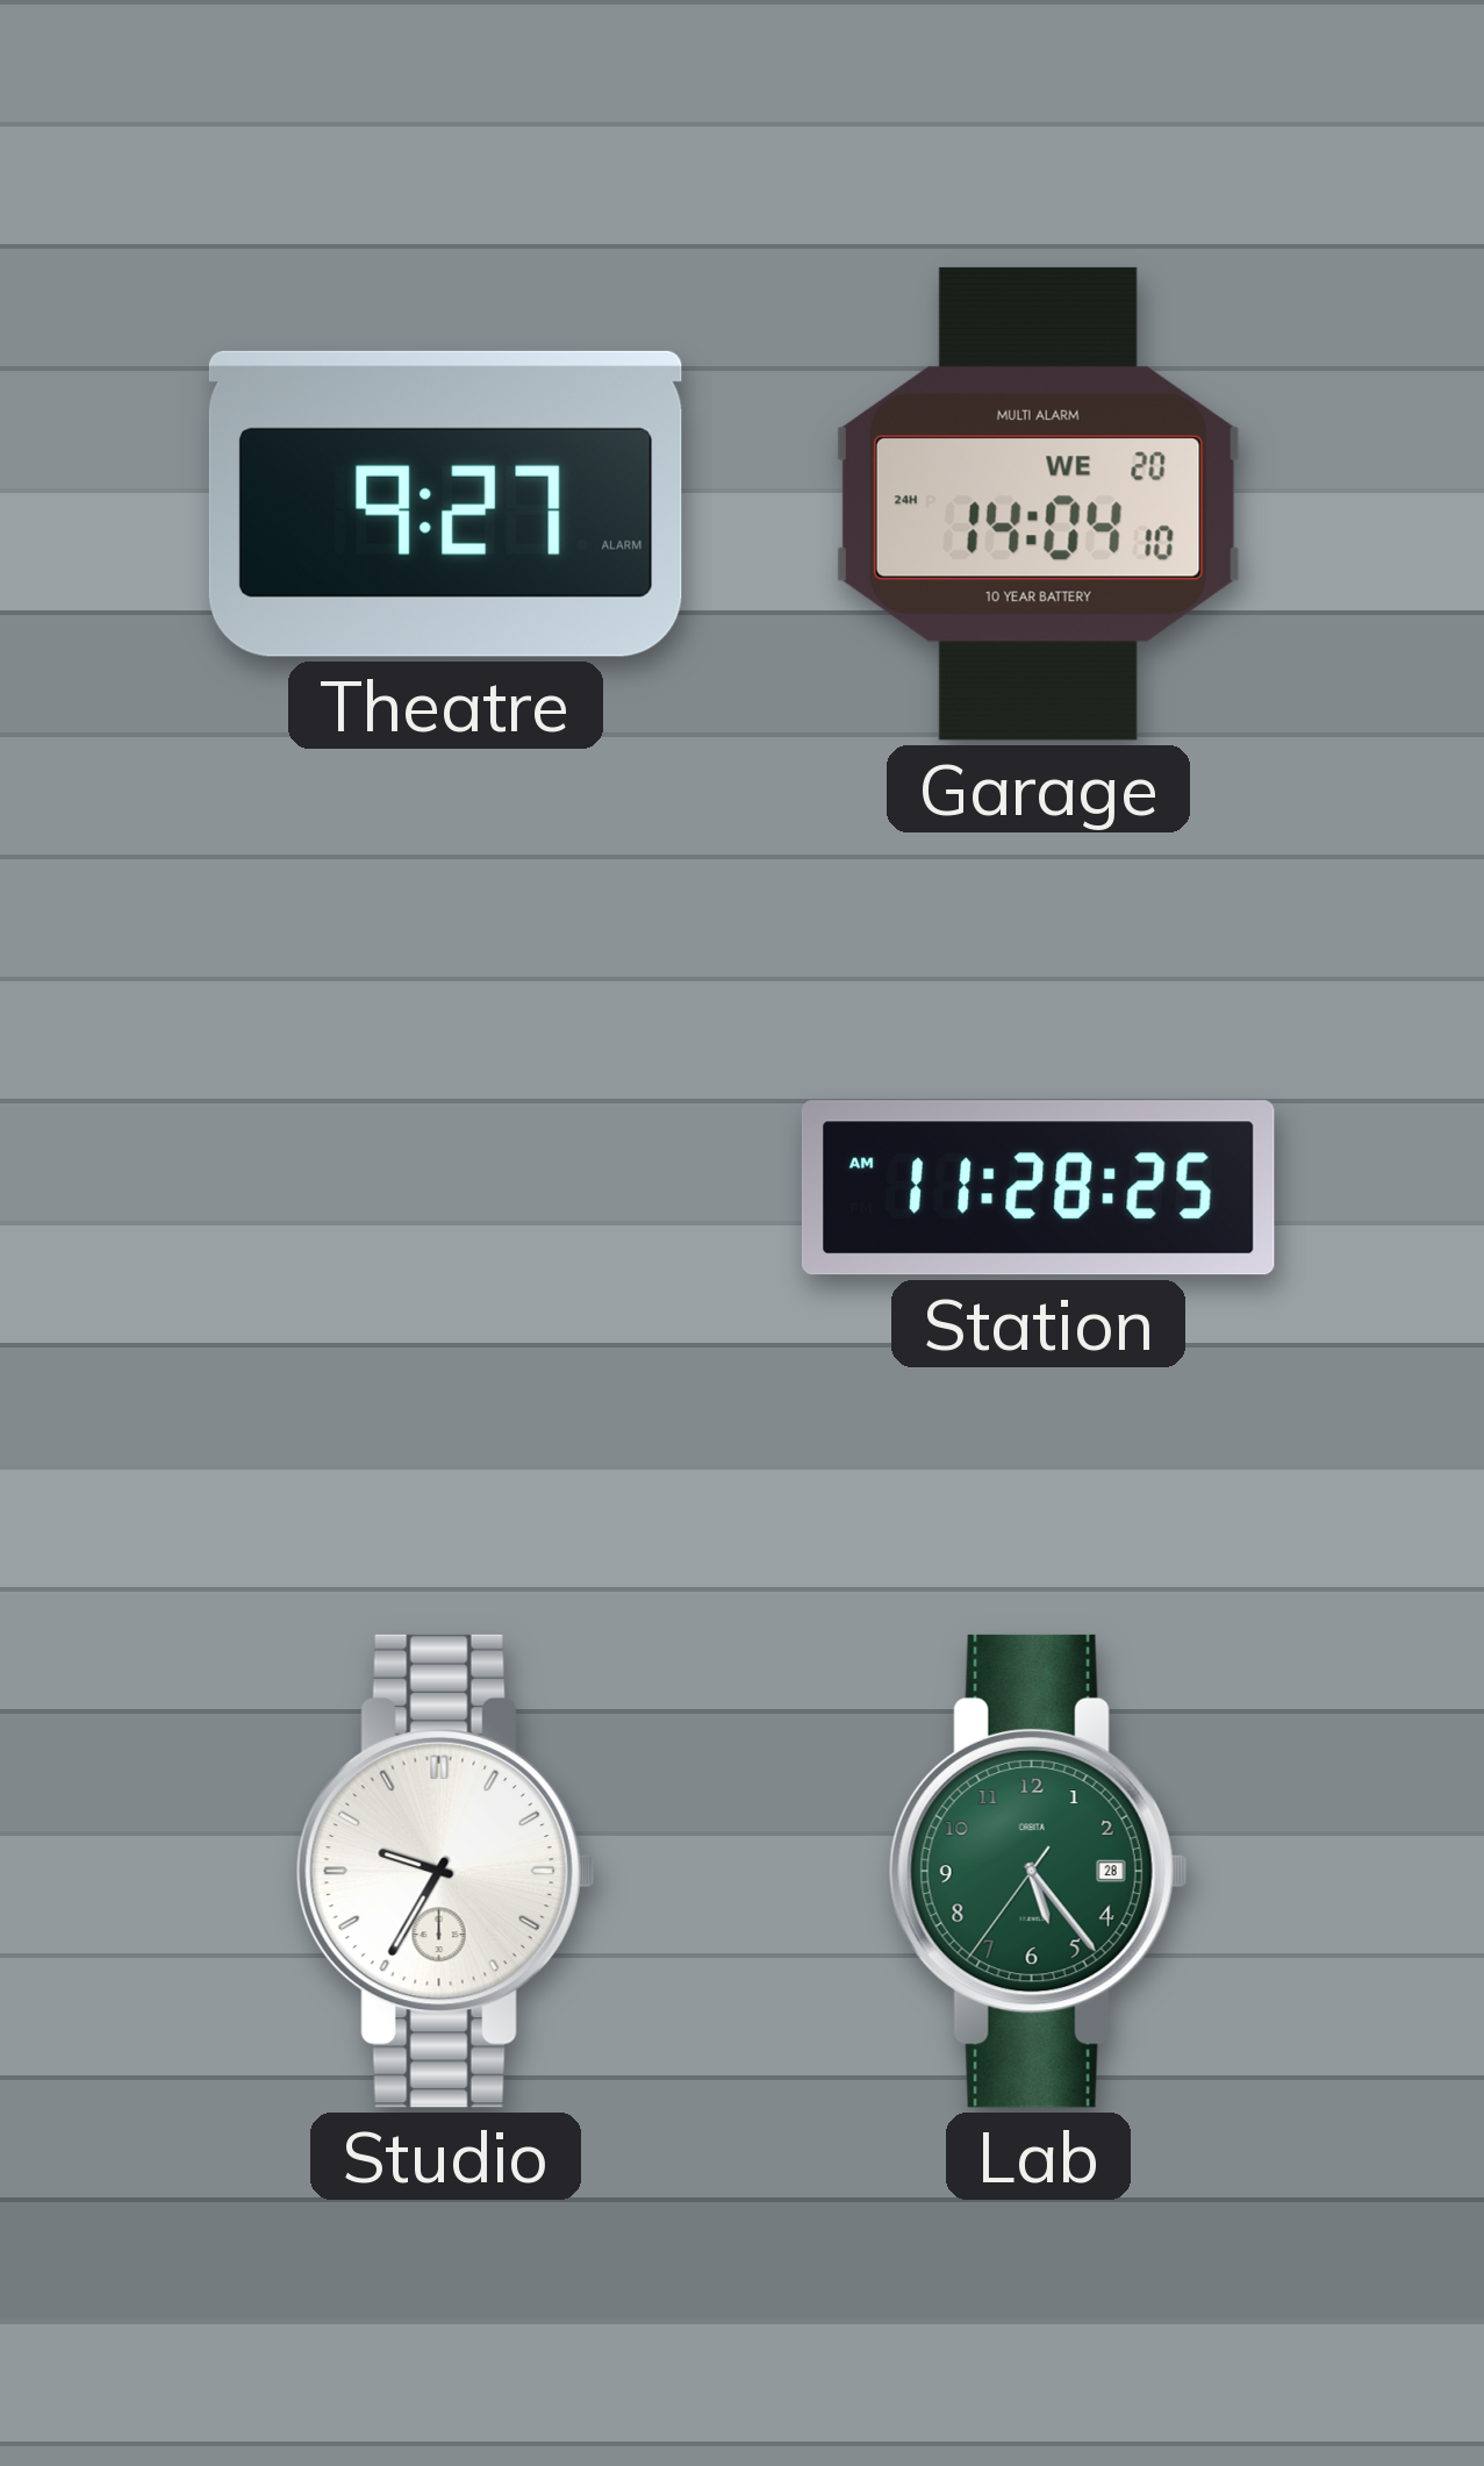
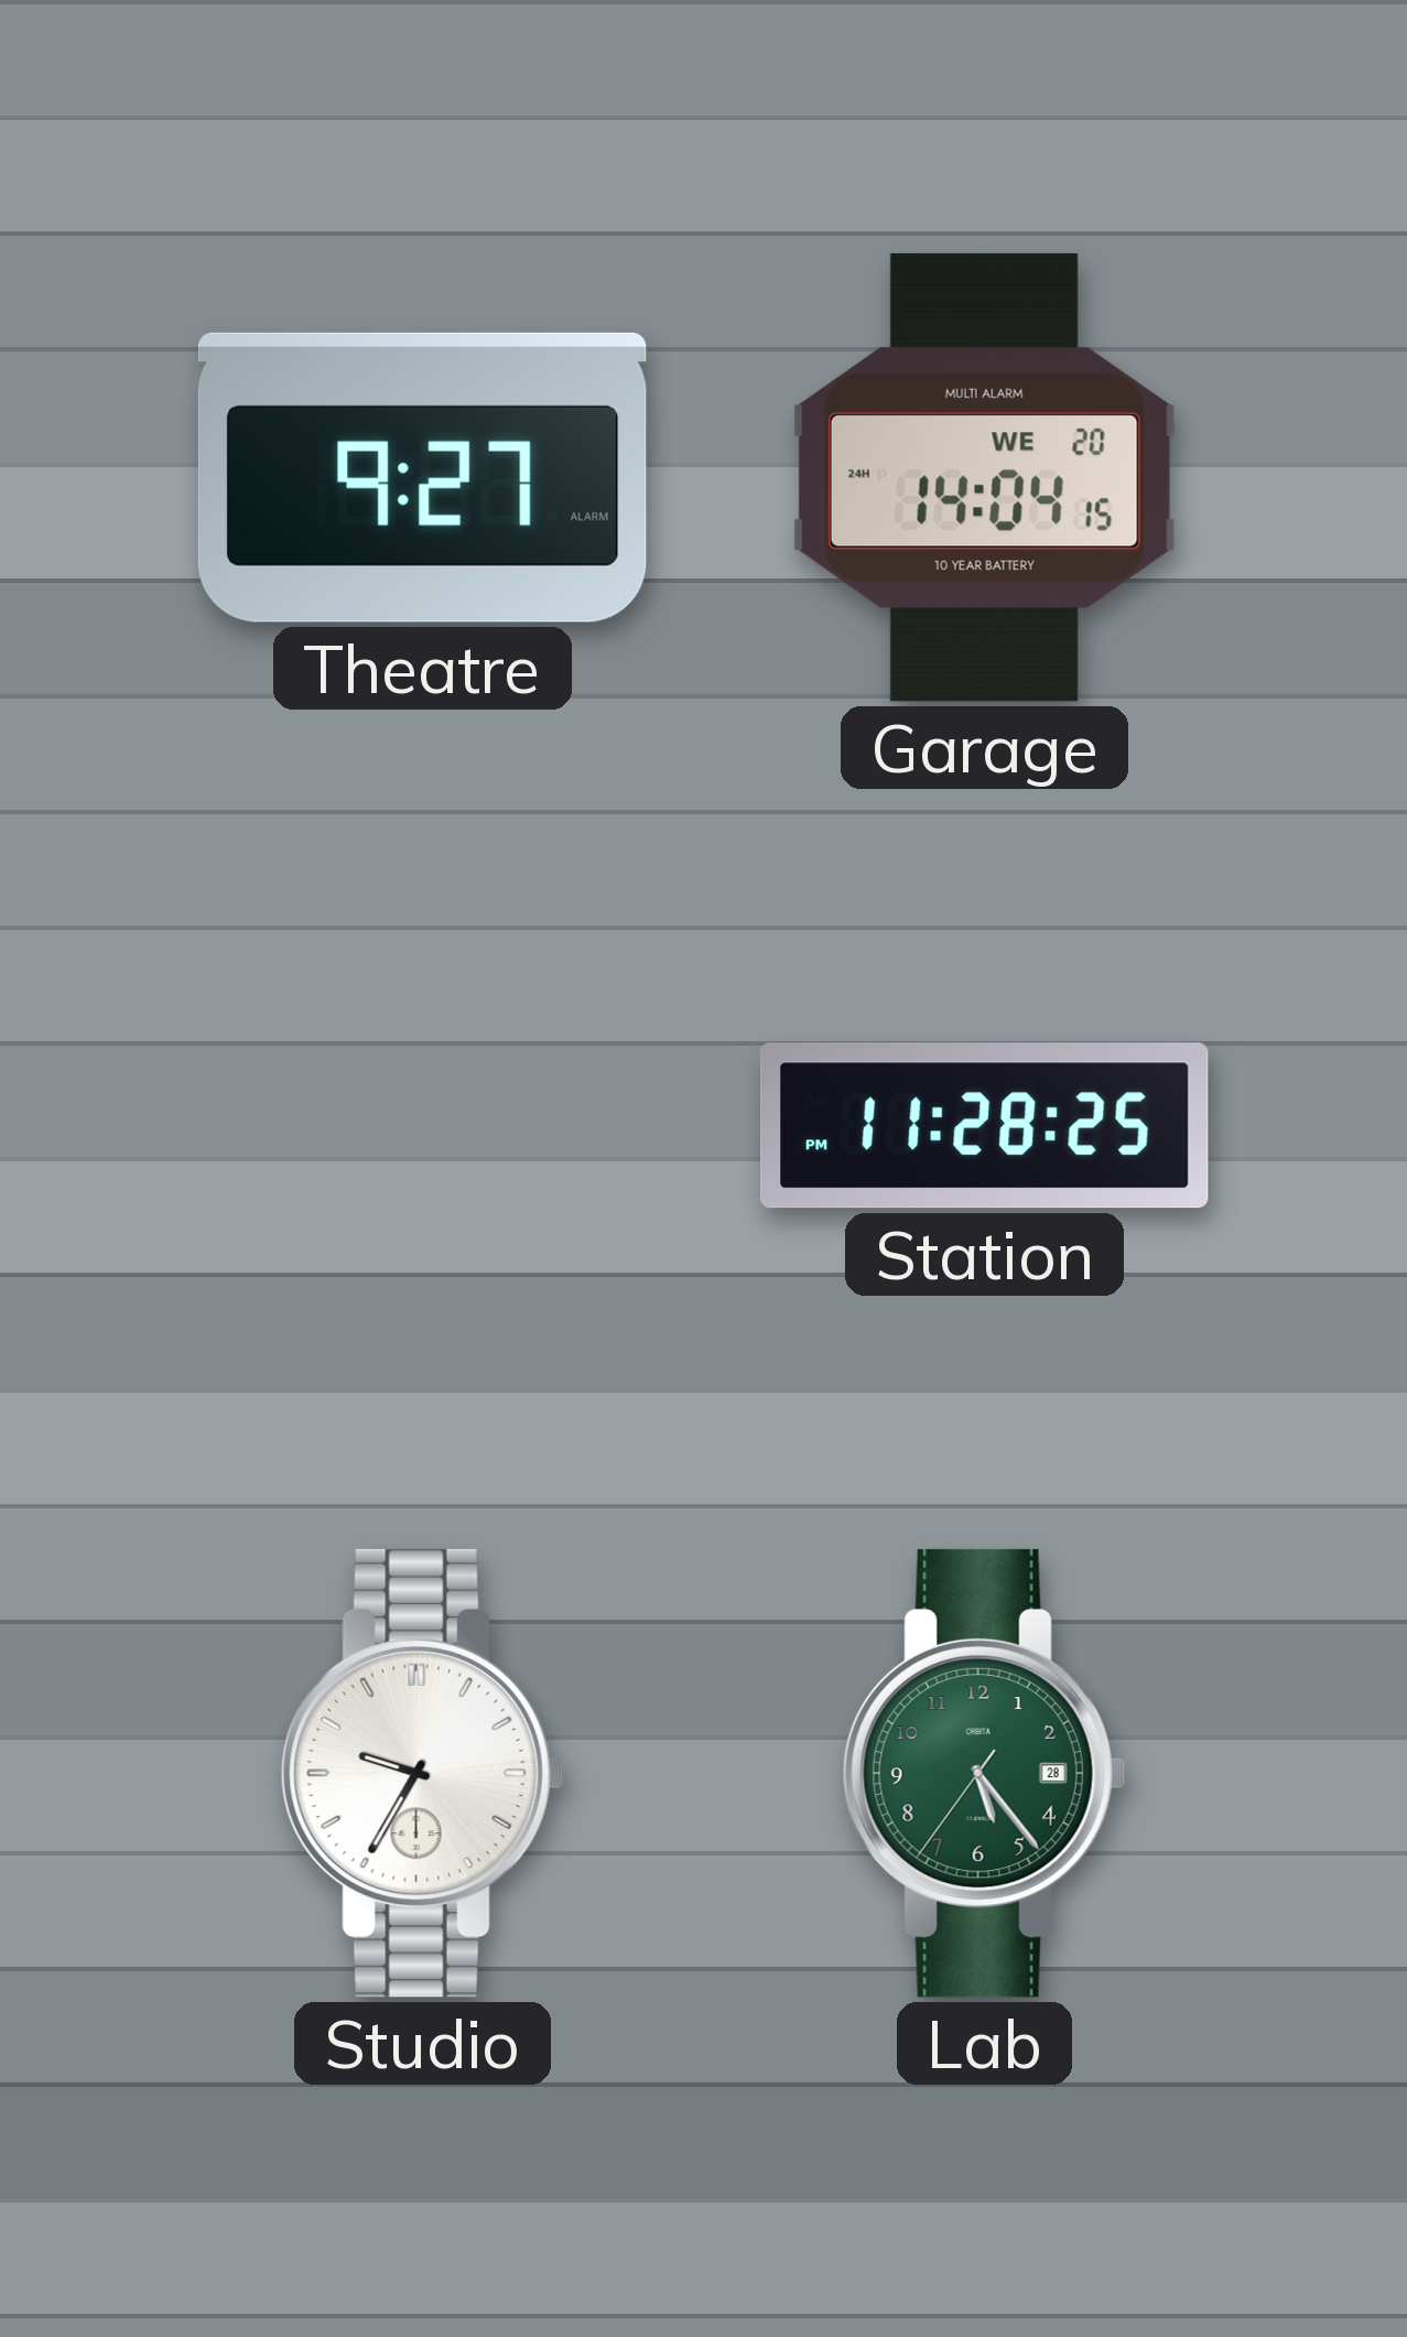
Garage: 14:04:10 -> 14:04:15
Station: 11:28:25 AM -> 11:28:25 PM
